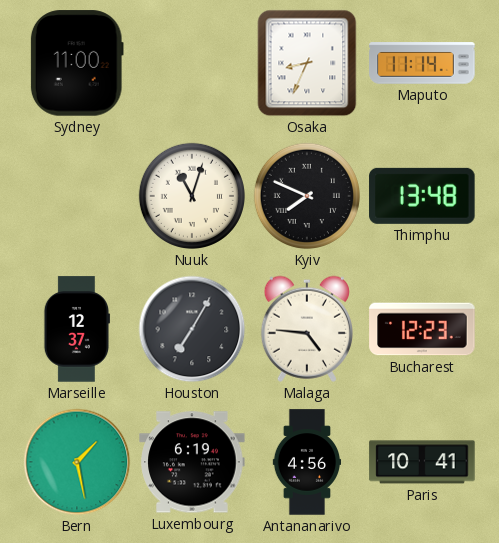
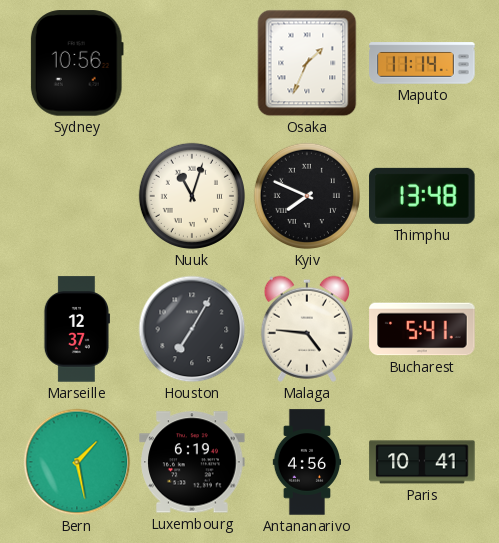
Sydney: 11:00 -> 10:56
Osaka: 8:34 -> 1:34
Bucharest: 12:23 -> 5:41
